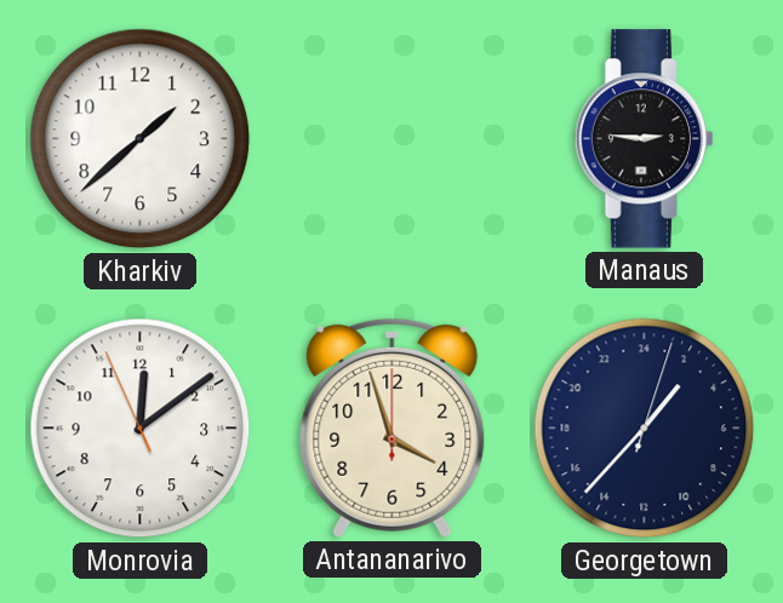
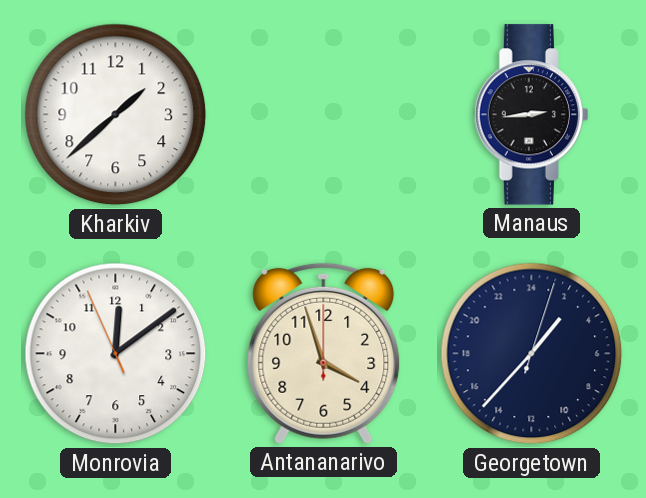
Manaus: 2:46 -> 2:44
